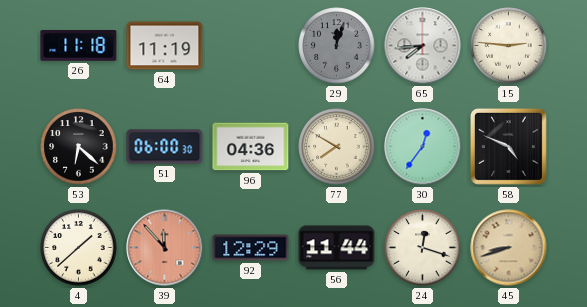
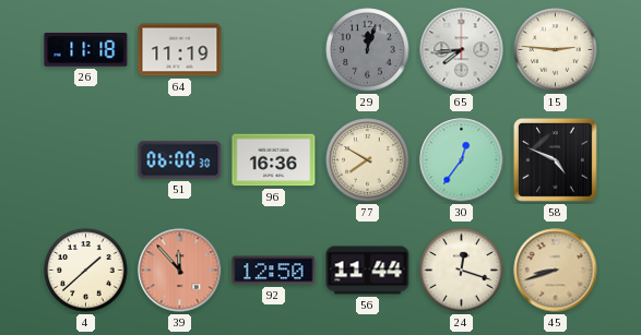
53: 6:22 -> none
96: 04:36 -> 16:36
92: 12:29 -> 12:50
